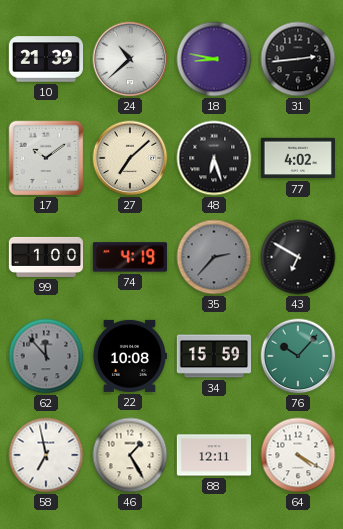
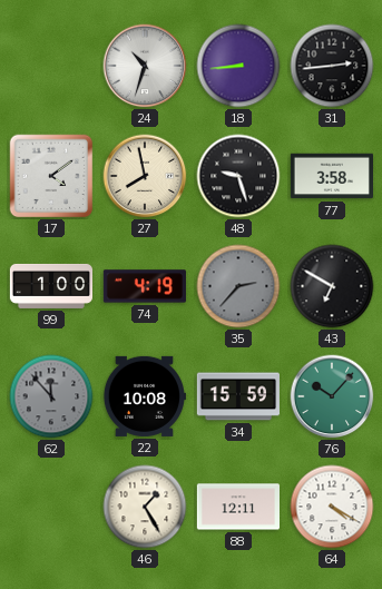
10: 21:39 -> none
24: 10:38 -> 10:33
18: 8:47 -> 8:44
17: 10:09 -> 4:09
27: 7:08 -> 7:58
48: 6:27 -> 9:27
77: 4:02 -> 3:58
58: 6:58 -> none
